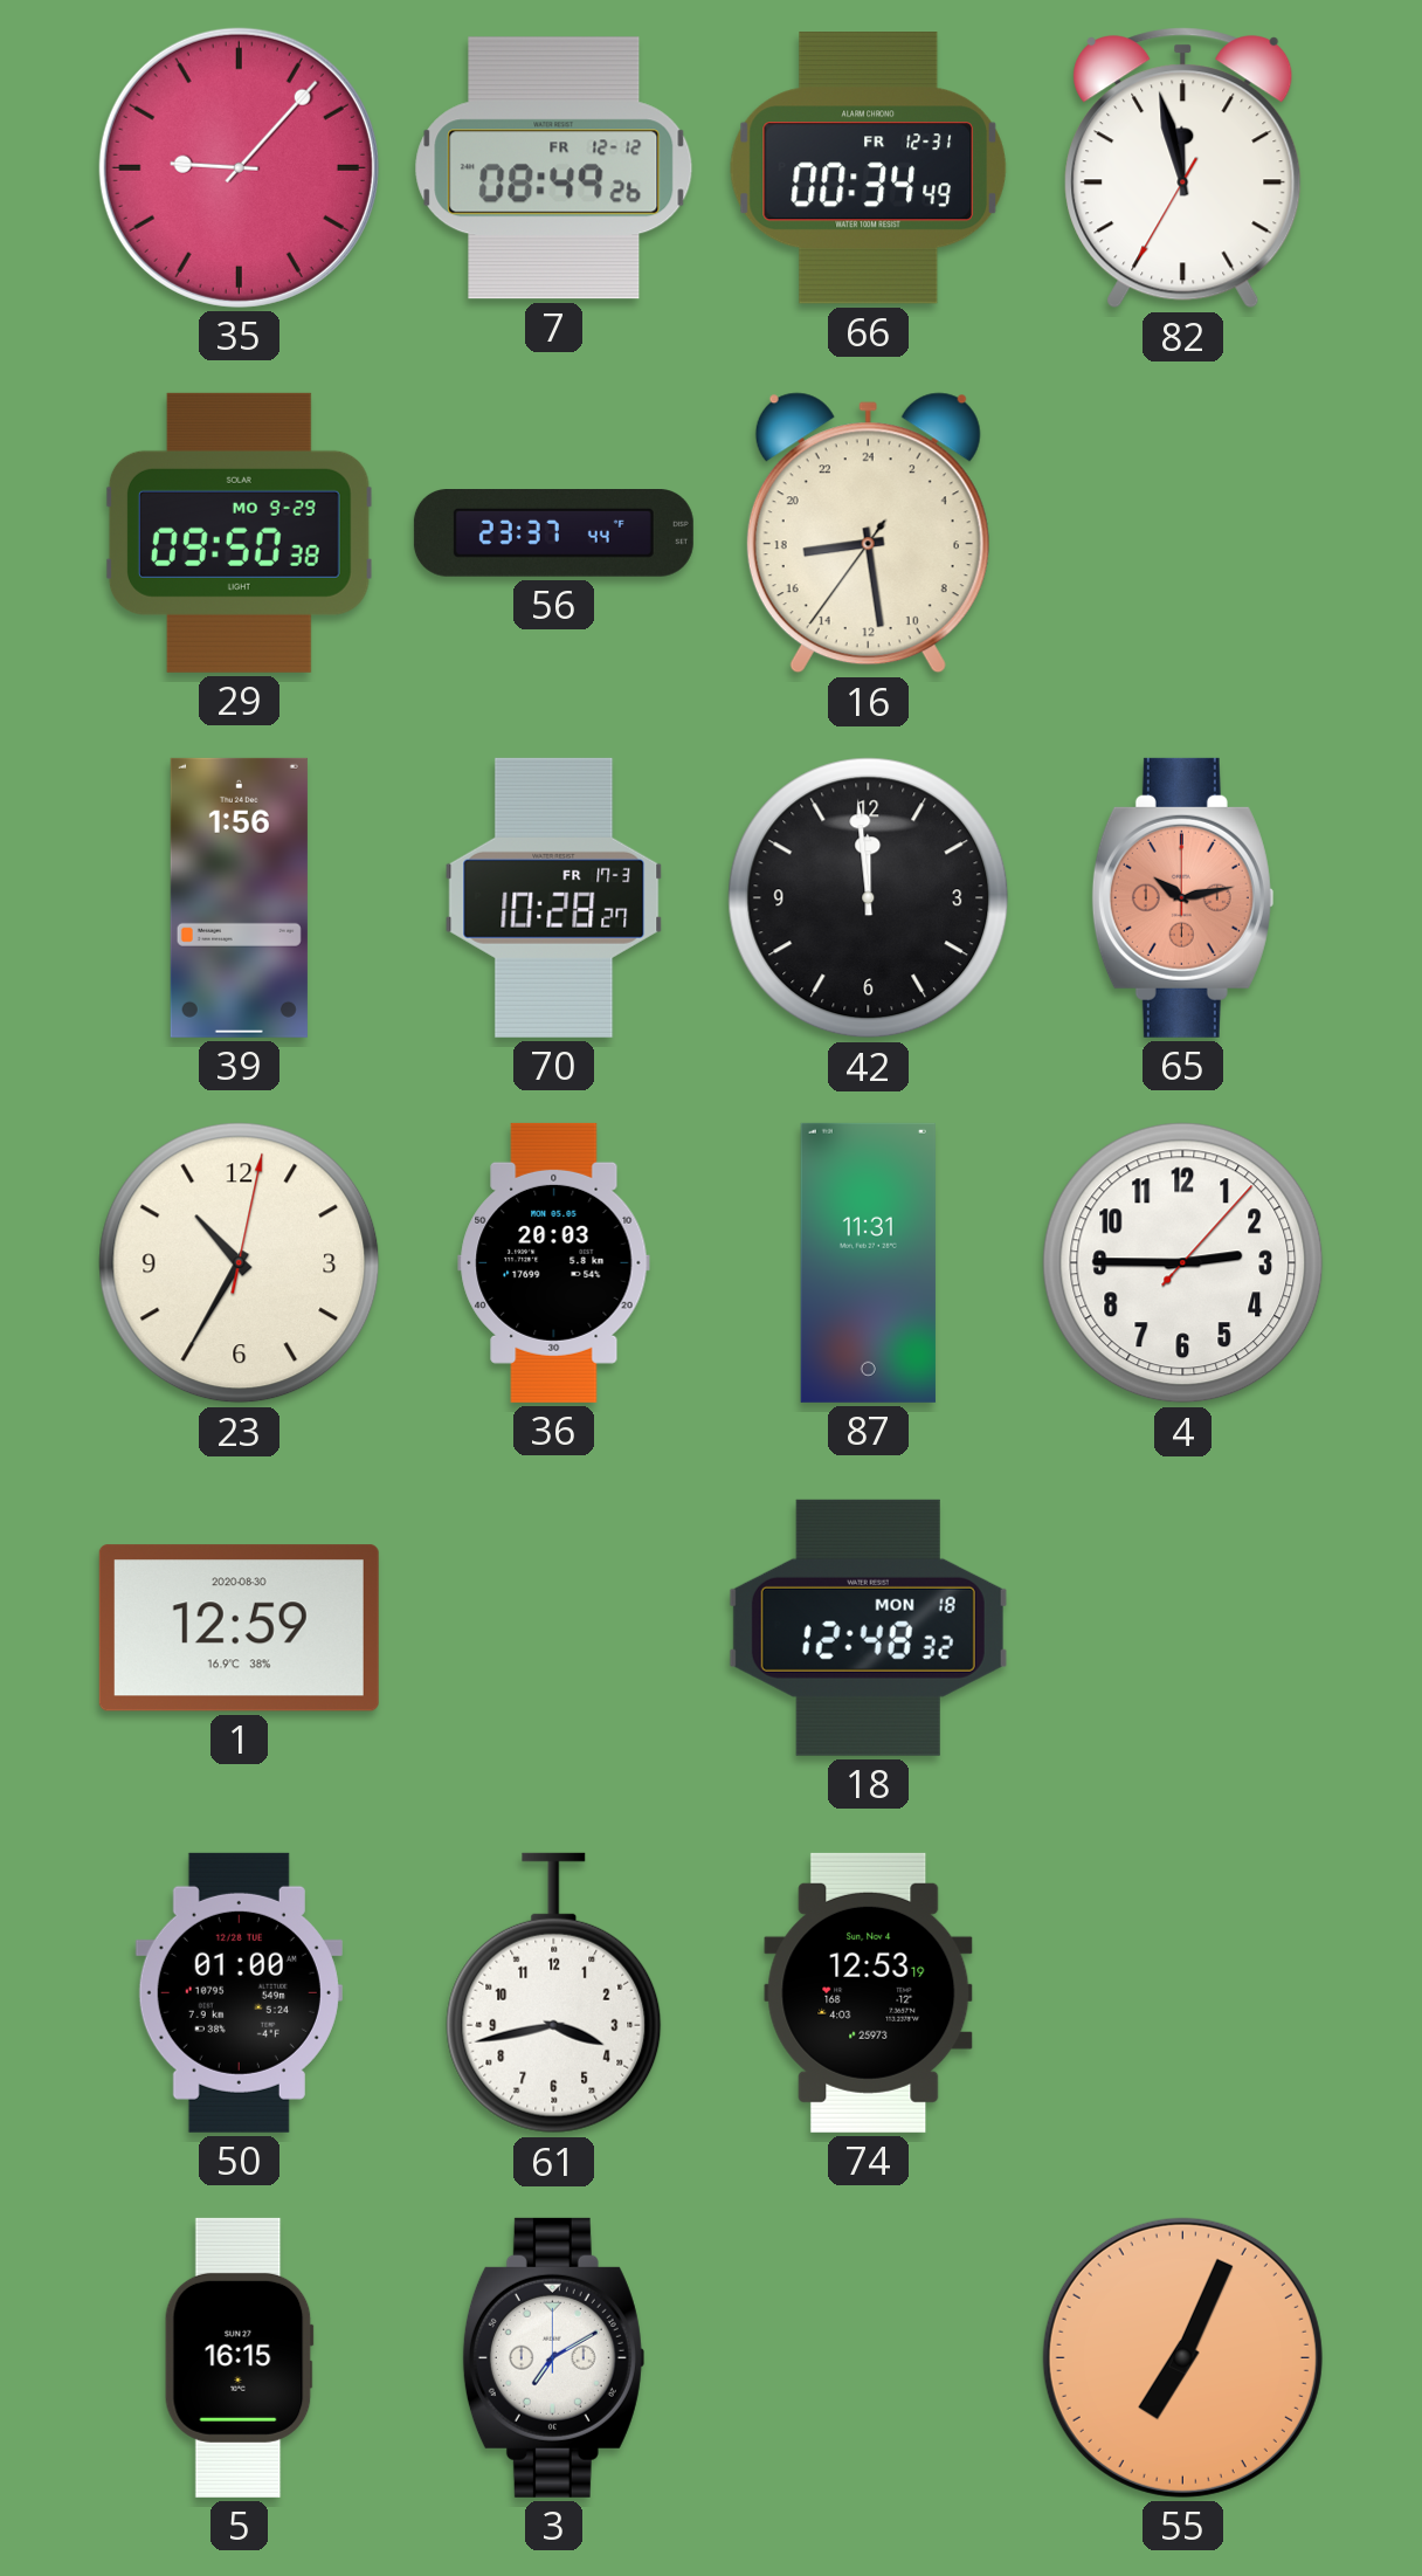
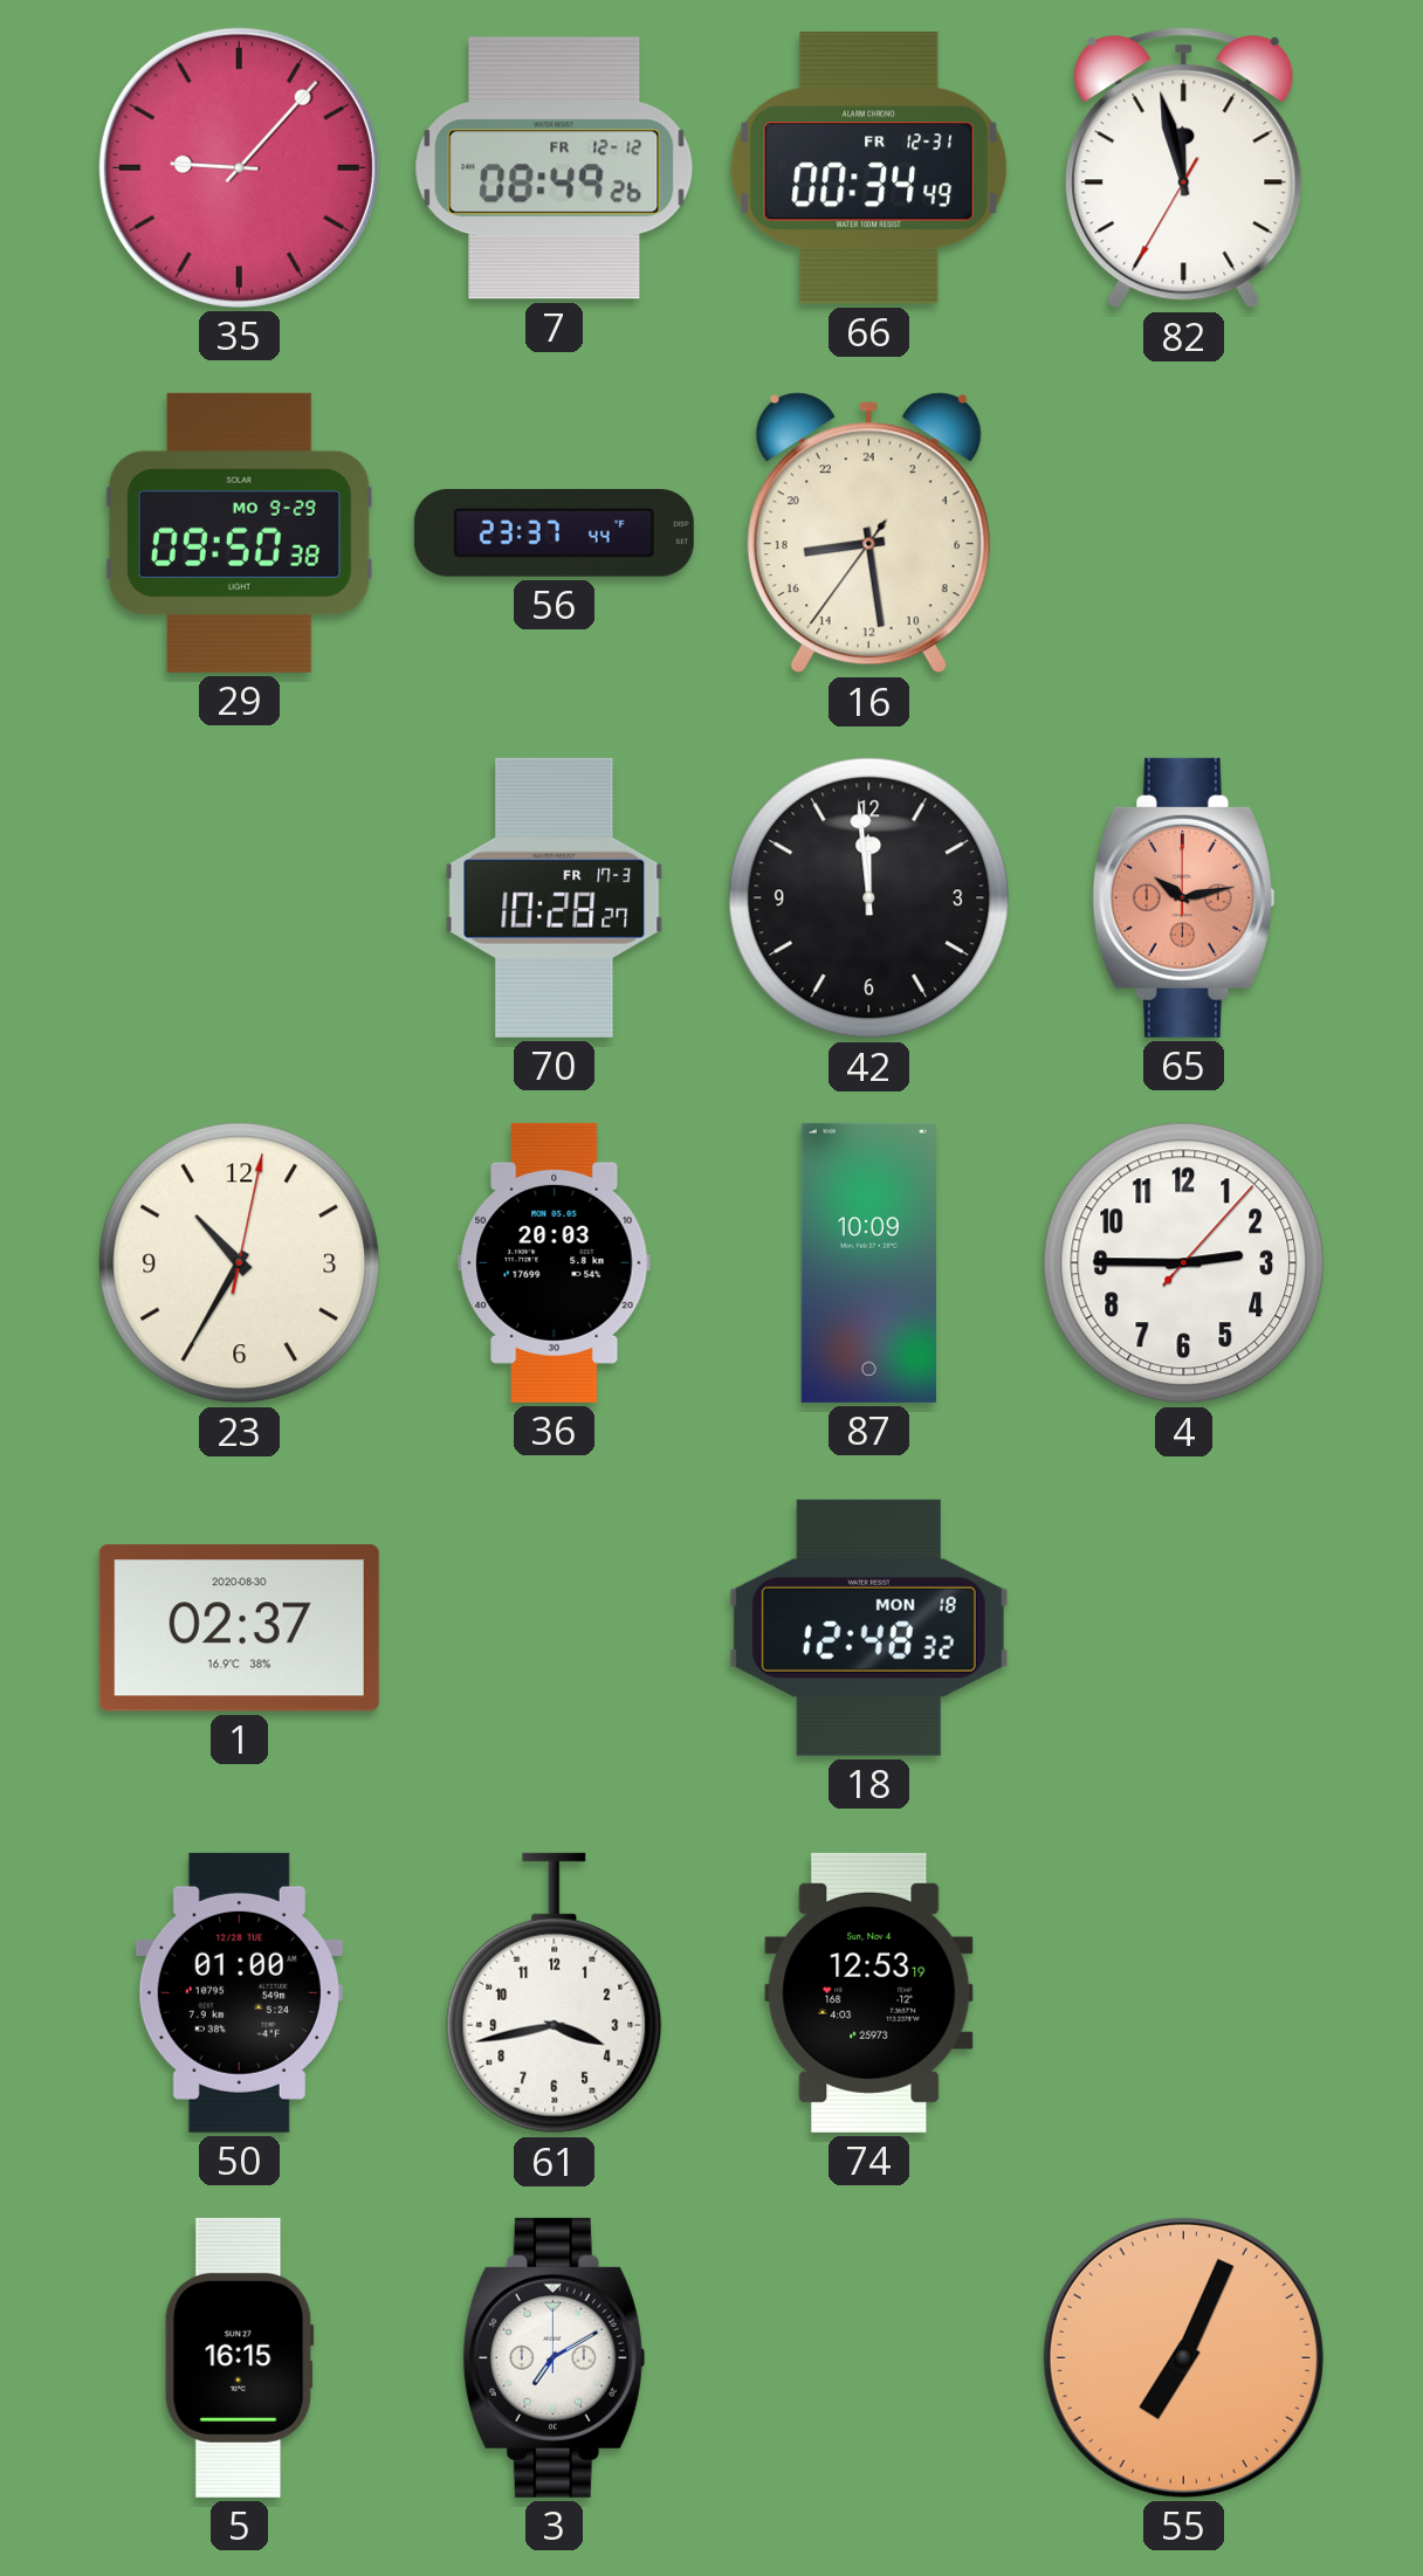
39: 1:56 -> none
87: 11:31 -> 10:09
1: 12:59 -> 02:37
